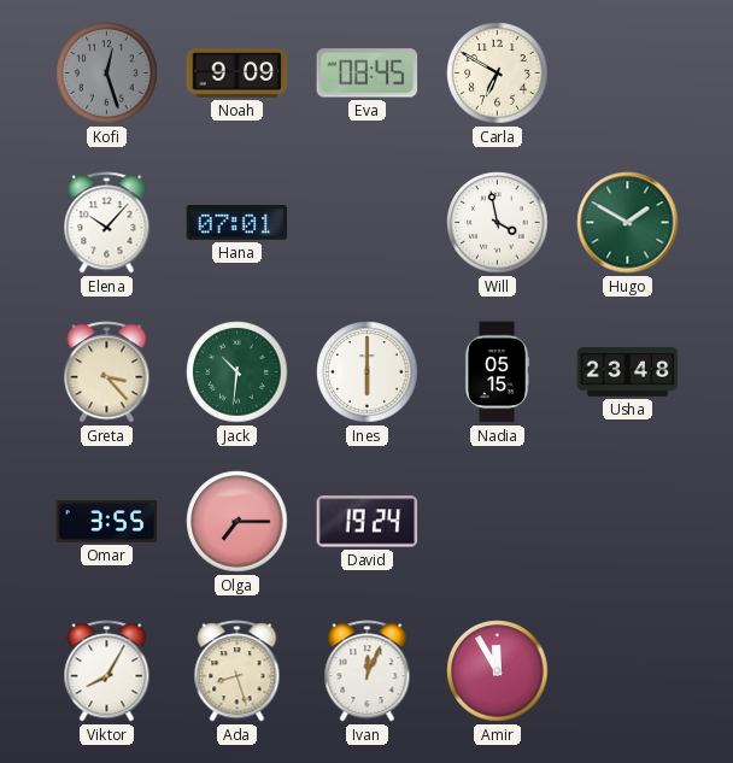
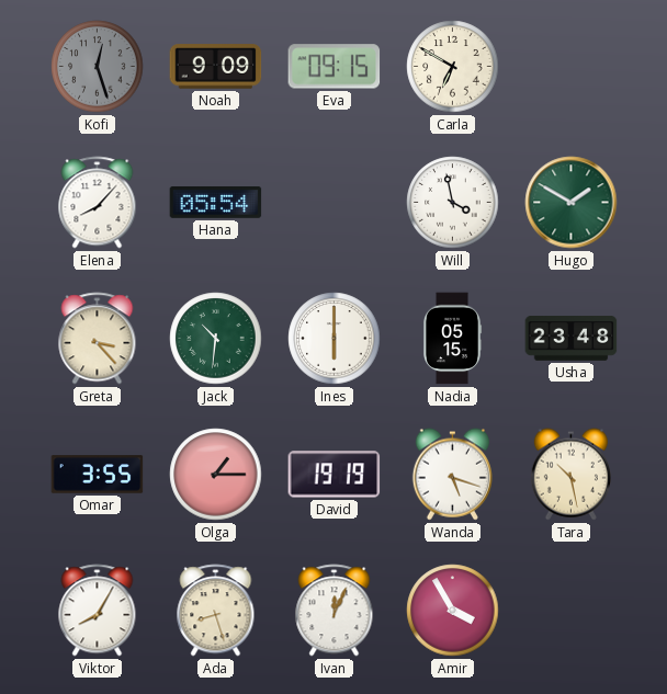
Eva: 08:45 -> 09:15
Elena: 10:07 -> 8:07
Hana: 07:01 -> 05:54
Olga: 7:15 -> 1:15
David: 19:24 -> 19:19
Wanda: none -> 5:18
Tara: none -> 10:28
Amir: 11:55 -> 3:55
